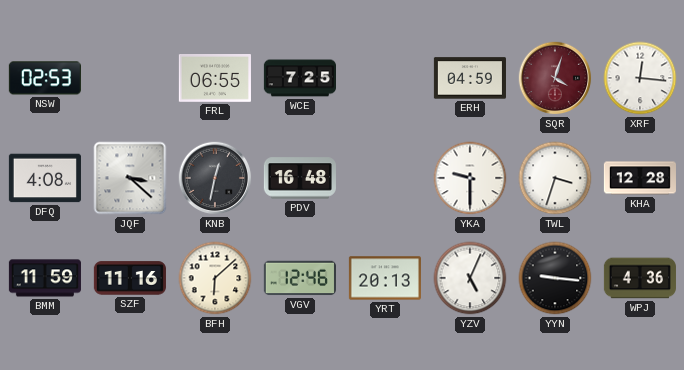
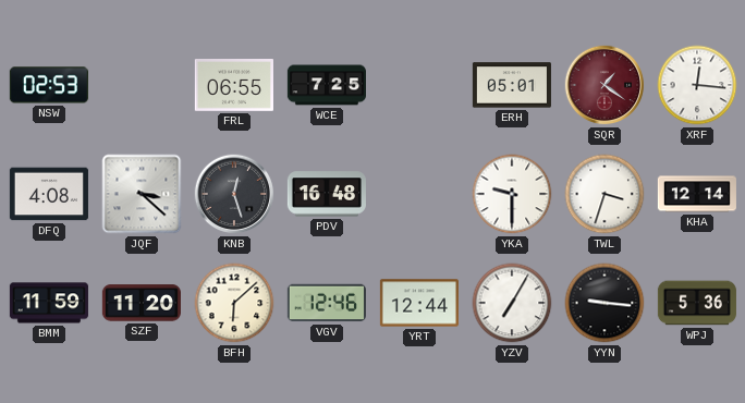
ERH: 04:59 -> 05:01
SQR: 4:03 -> 1:21
KNB: 12:32 -> 12:27
KHA: 12:28 -> 12:14
SZF: 11:16 -> 11:20
YRT: 20:13 -> 12:44
YZV: 5:04 -> 7:05
WPJ: 4:36 -> 5:36
